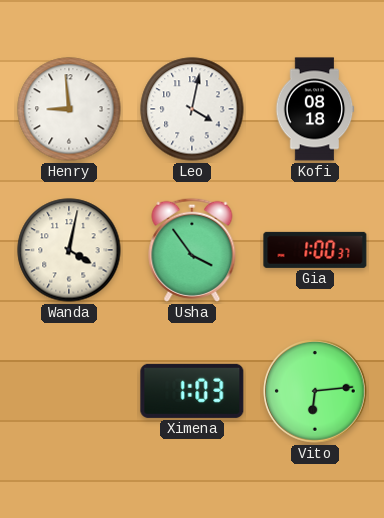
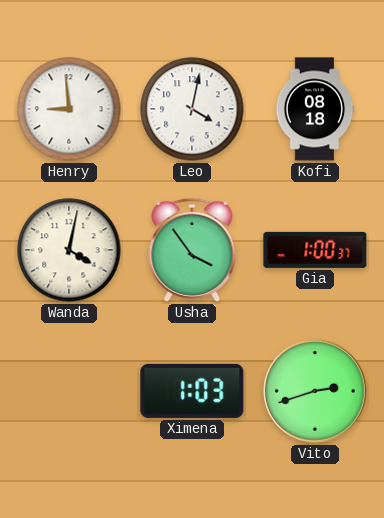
Vito: 6:14 -> 2:42
